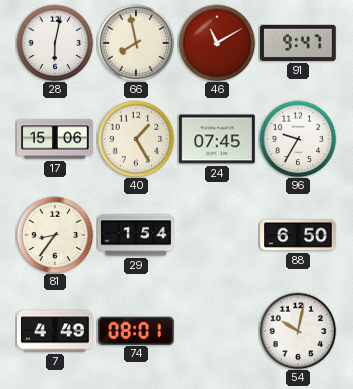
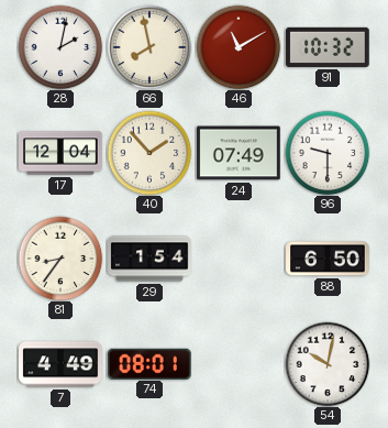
28: 6:02 -> 2:02
91: 9:47 -> 10:32
17: 15:06 -> 12:04
40: 1:25 -> 1:53
24: 07:45 -> 07:49
96: 9:35 -> 9:30
